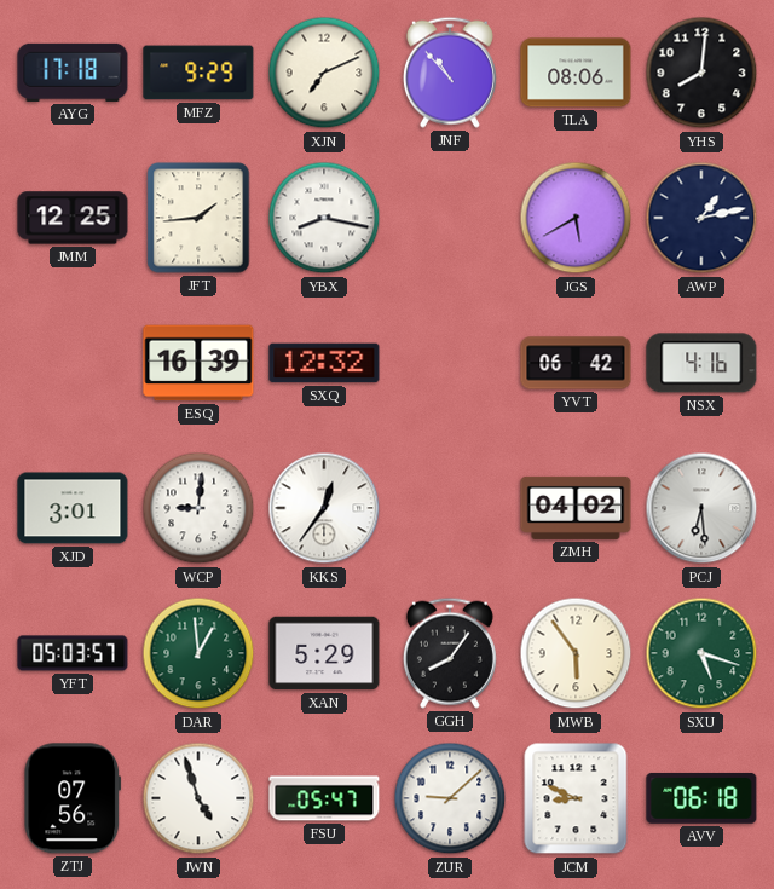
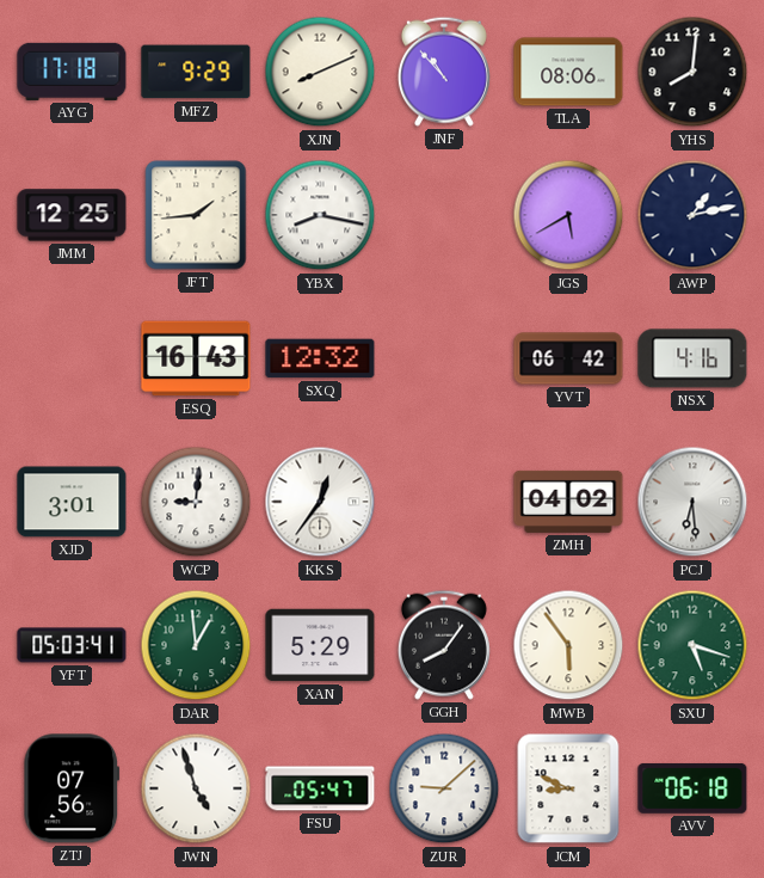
XJN: 7:11 -> 8:11
ESQ: 16:39 -> 16:43
YFT: 05:03:57 -> 05:03:41
